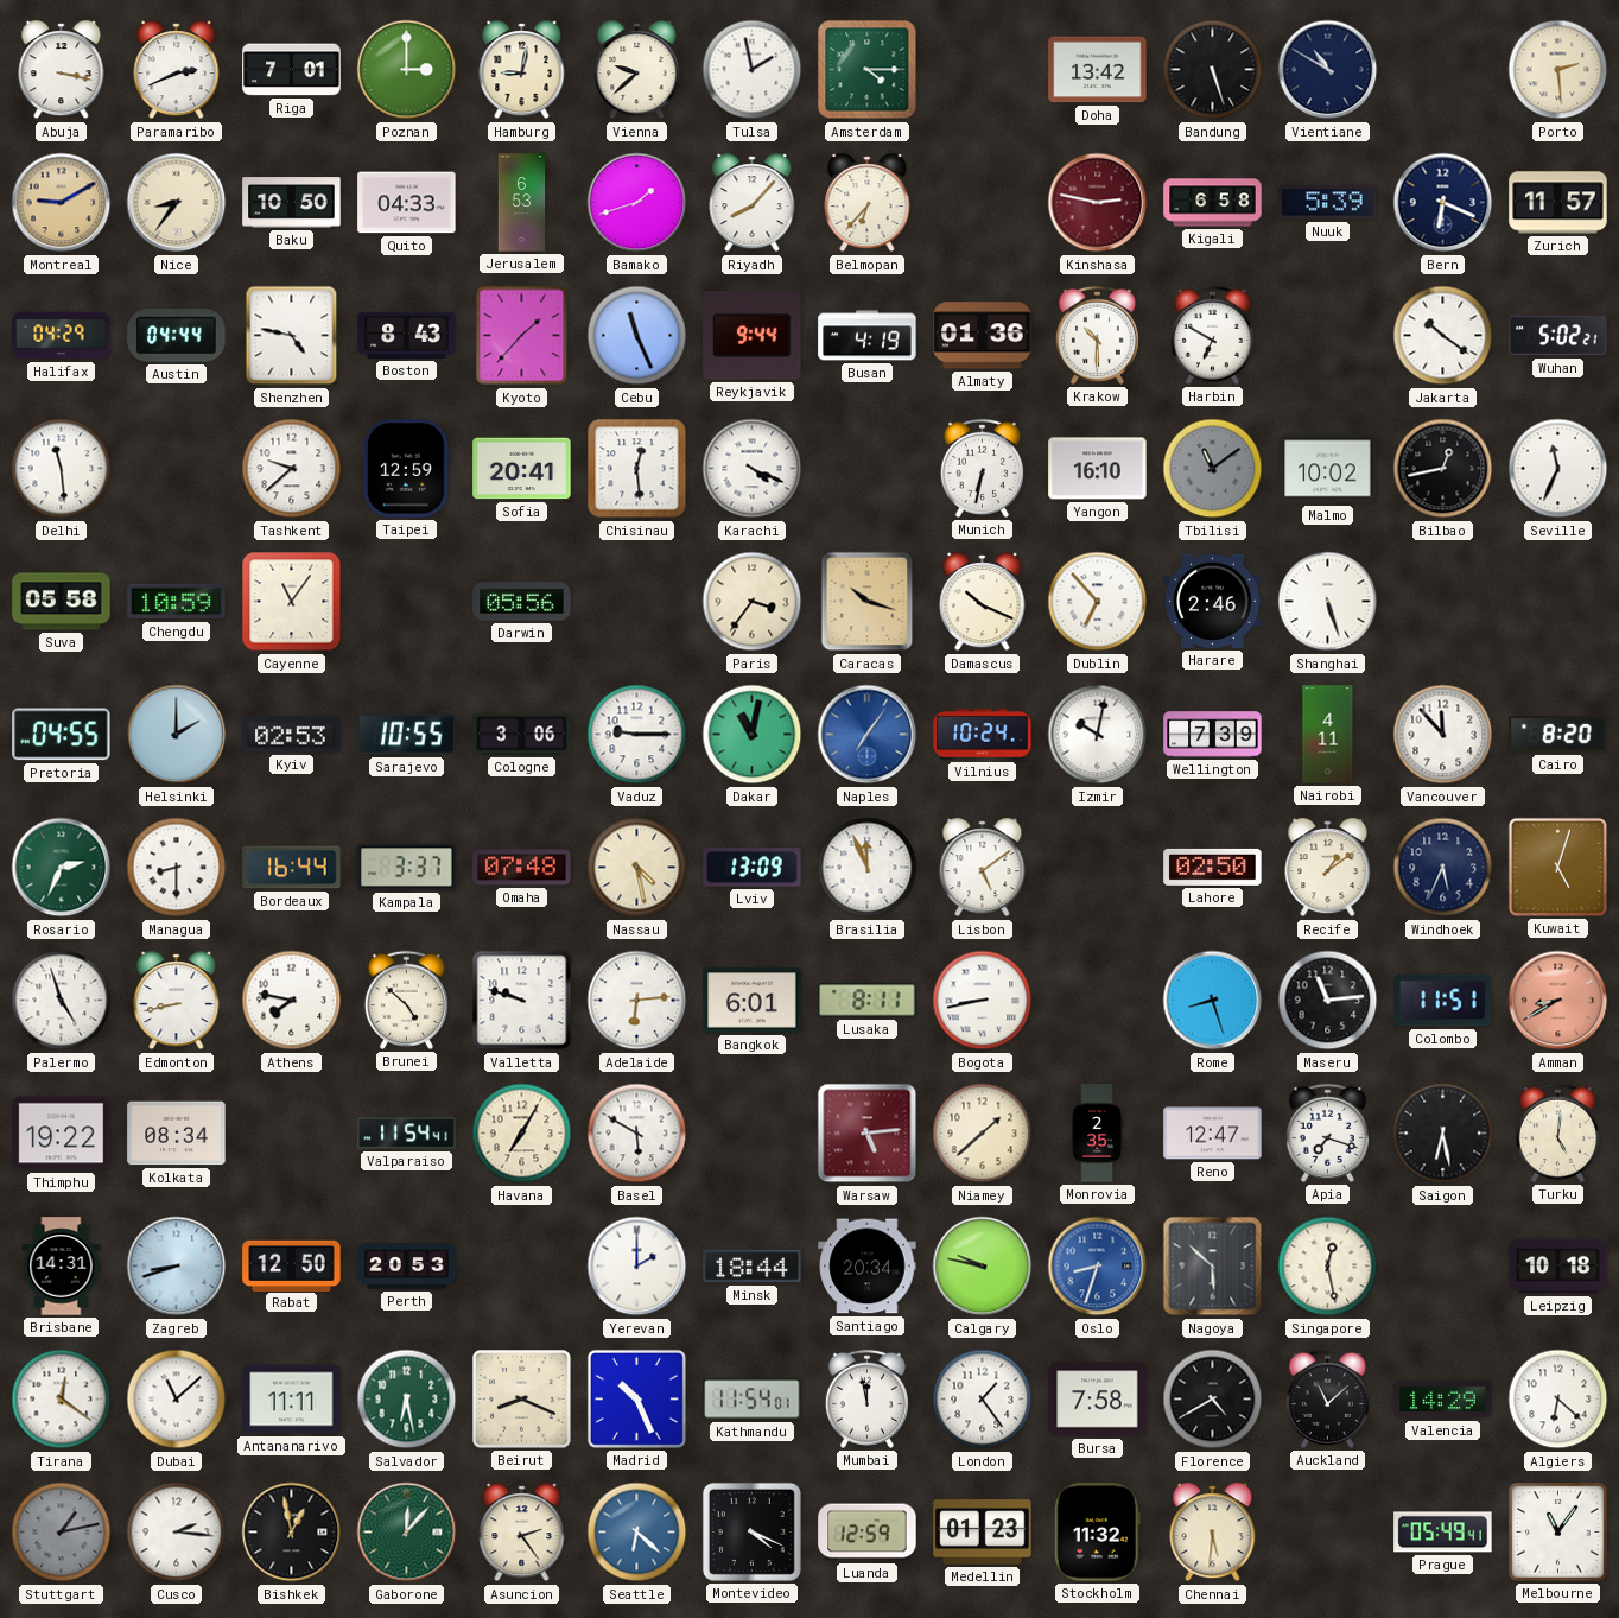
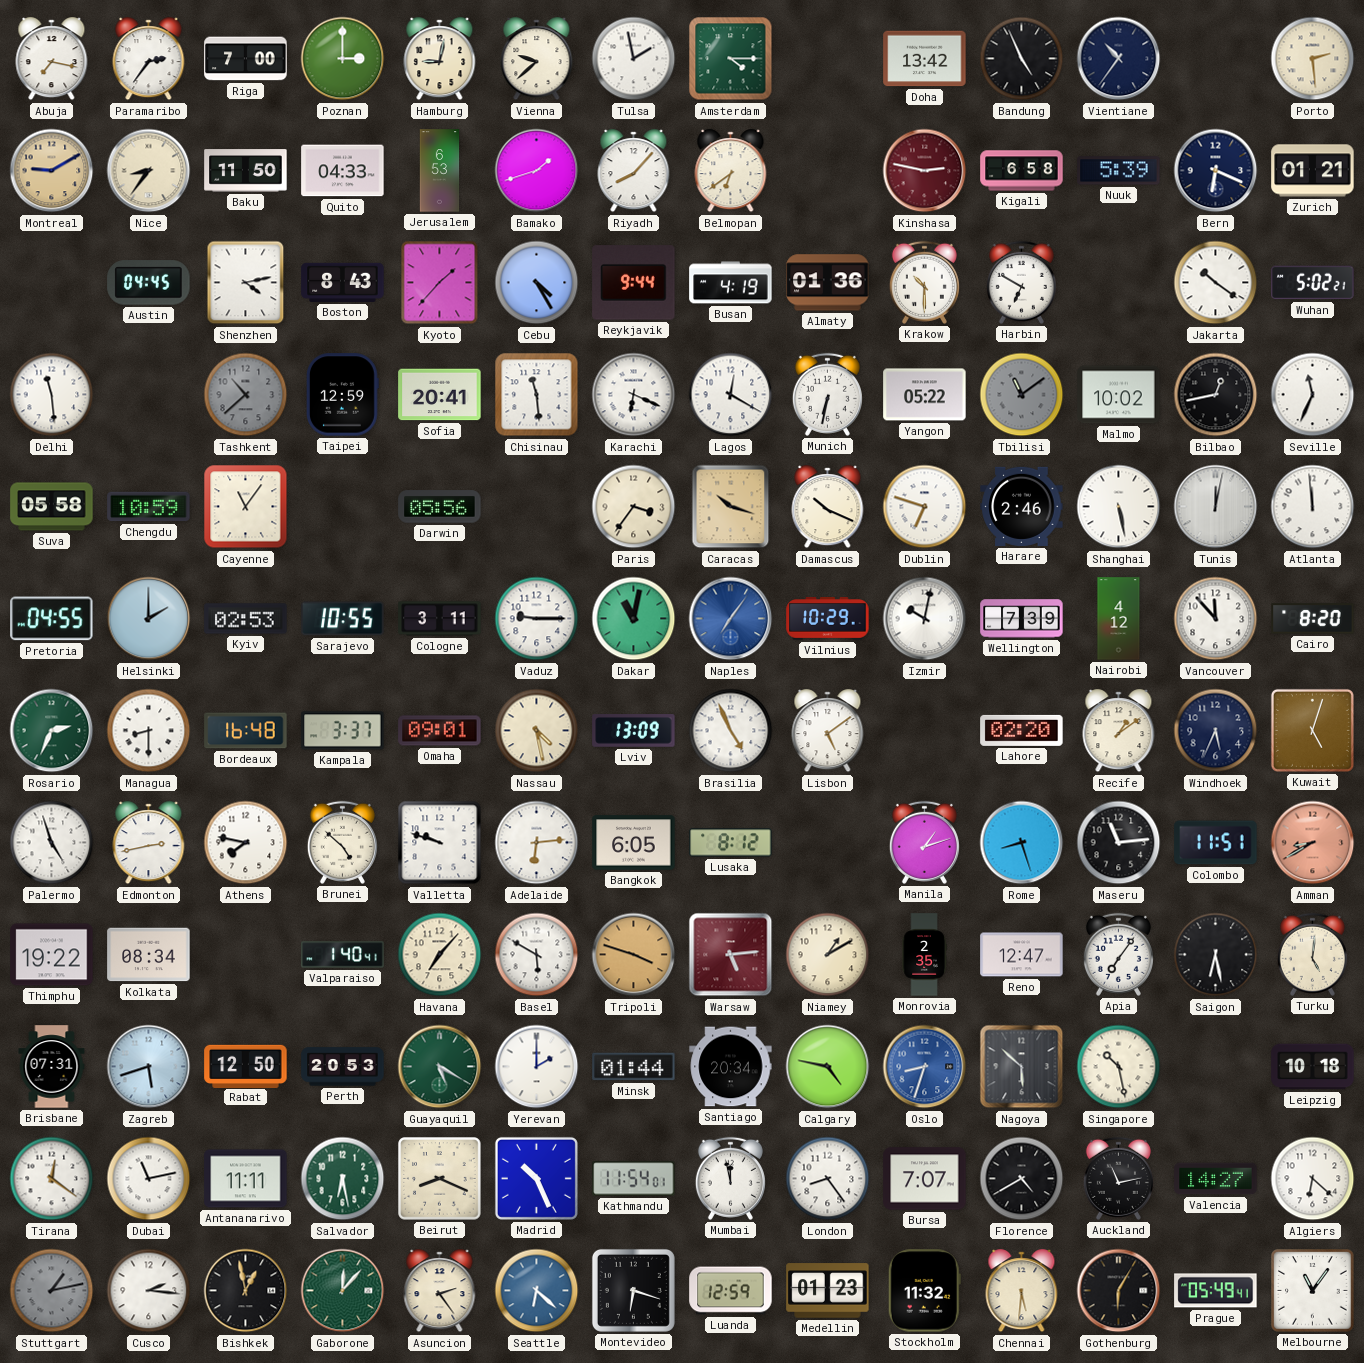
Abuja: 3:17 -> 7:17
Paramaribo: 2:41 -> 2:36
Riga: 7:01 -> 7:00
Bandung: 5:27 -> 4:56
Vientiane: 10:50 -> 10:36
Baku: 10:50 -> 11:50
Belmopan: 6:37 -> 6:39
Zurich: 11:57 -> 01:21
Halifax: 04:29 -> none
Austin: 04:44 -> 04:45
Shenzhen: 4:47 -> 4:13
Cebu: 11:26 -> 4:25
Tashkent: 9:38 -> 10:38
Tashkent dial: white -> grey
Chisinau: 12:29 -> 11:29
Karachi: 4:19 -> 6:19
Lagos: none -> 12:20
Yangon: 16:10 -> 05:22
Dublin: 6:53 -> 6:48
Shanghai: 5:27 -> 5:28
Tunis: none -> 12:02
Atlanta: none -> 11:59
Cologne: 3:06 -> 3:11
Vilnius: 10:24 -> 10:29
Nairobi: 4:11 -> 4:12
Bordeaux: 16:44 -> 16:48
Omaha: 07:48 -> 09:01
Brasilia: 11:56 -> 4:56
Lahore: 02:50 -> 02:20
Edmonton: 8:43 -> 2:43
Bangkok: 6:01 -> 6:05
Lusaka: 8:11 -> 8:12
Bogota: 8:43 -> none
Manila: none -> 1:12
Valparaiso: 11:54 -> 1:40
Havana: 7:05 -> 7:07
Tripoli: none -> 3:48
Niamey: 1:38 -> 1:10
Apia: 7:18 -> 7:06
Brisbane: 14:31 -> 07:31
Zagreb: 8:42 -> 5:42
Guayaquil: none -> 5:20
Minsk: 18:44 -> 01:44
Calgary: 9:47 -> 4:47
Singapore: 12:28 -> 10:28
Dubai: 11:08 -> 11:13
London: 1:24 -> 8:24
Bursa: 7:58 -> 7:07
Auckland: 11:08 -> 11:13
Valencia: 14:29 -> 14:27
Montevideo: 4:19 -> 6:18
Gothenburg: none -> 6:05
